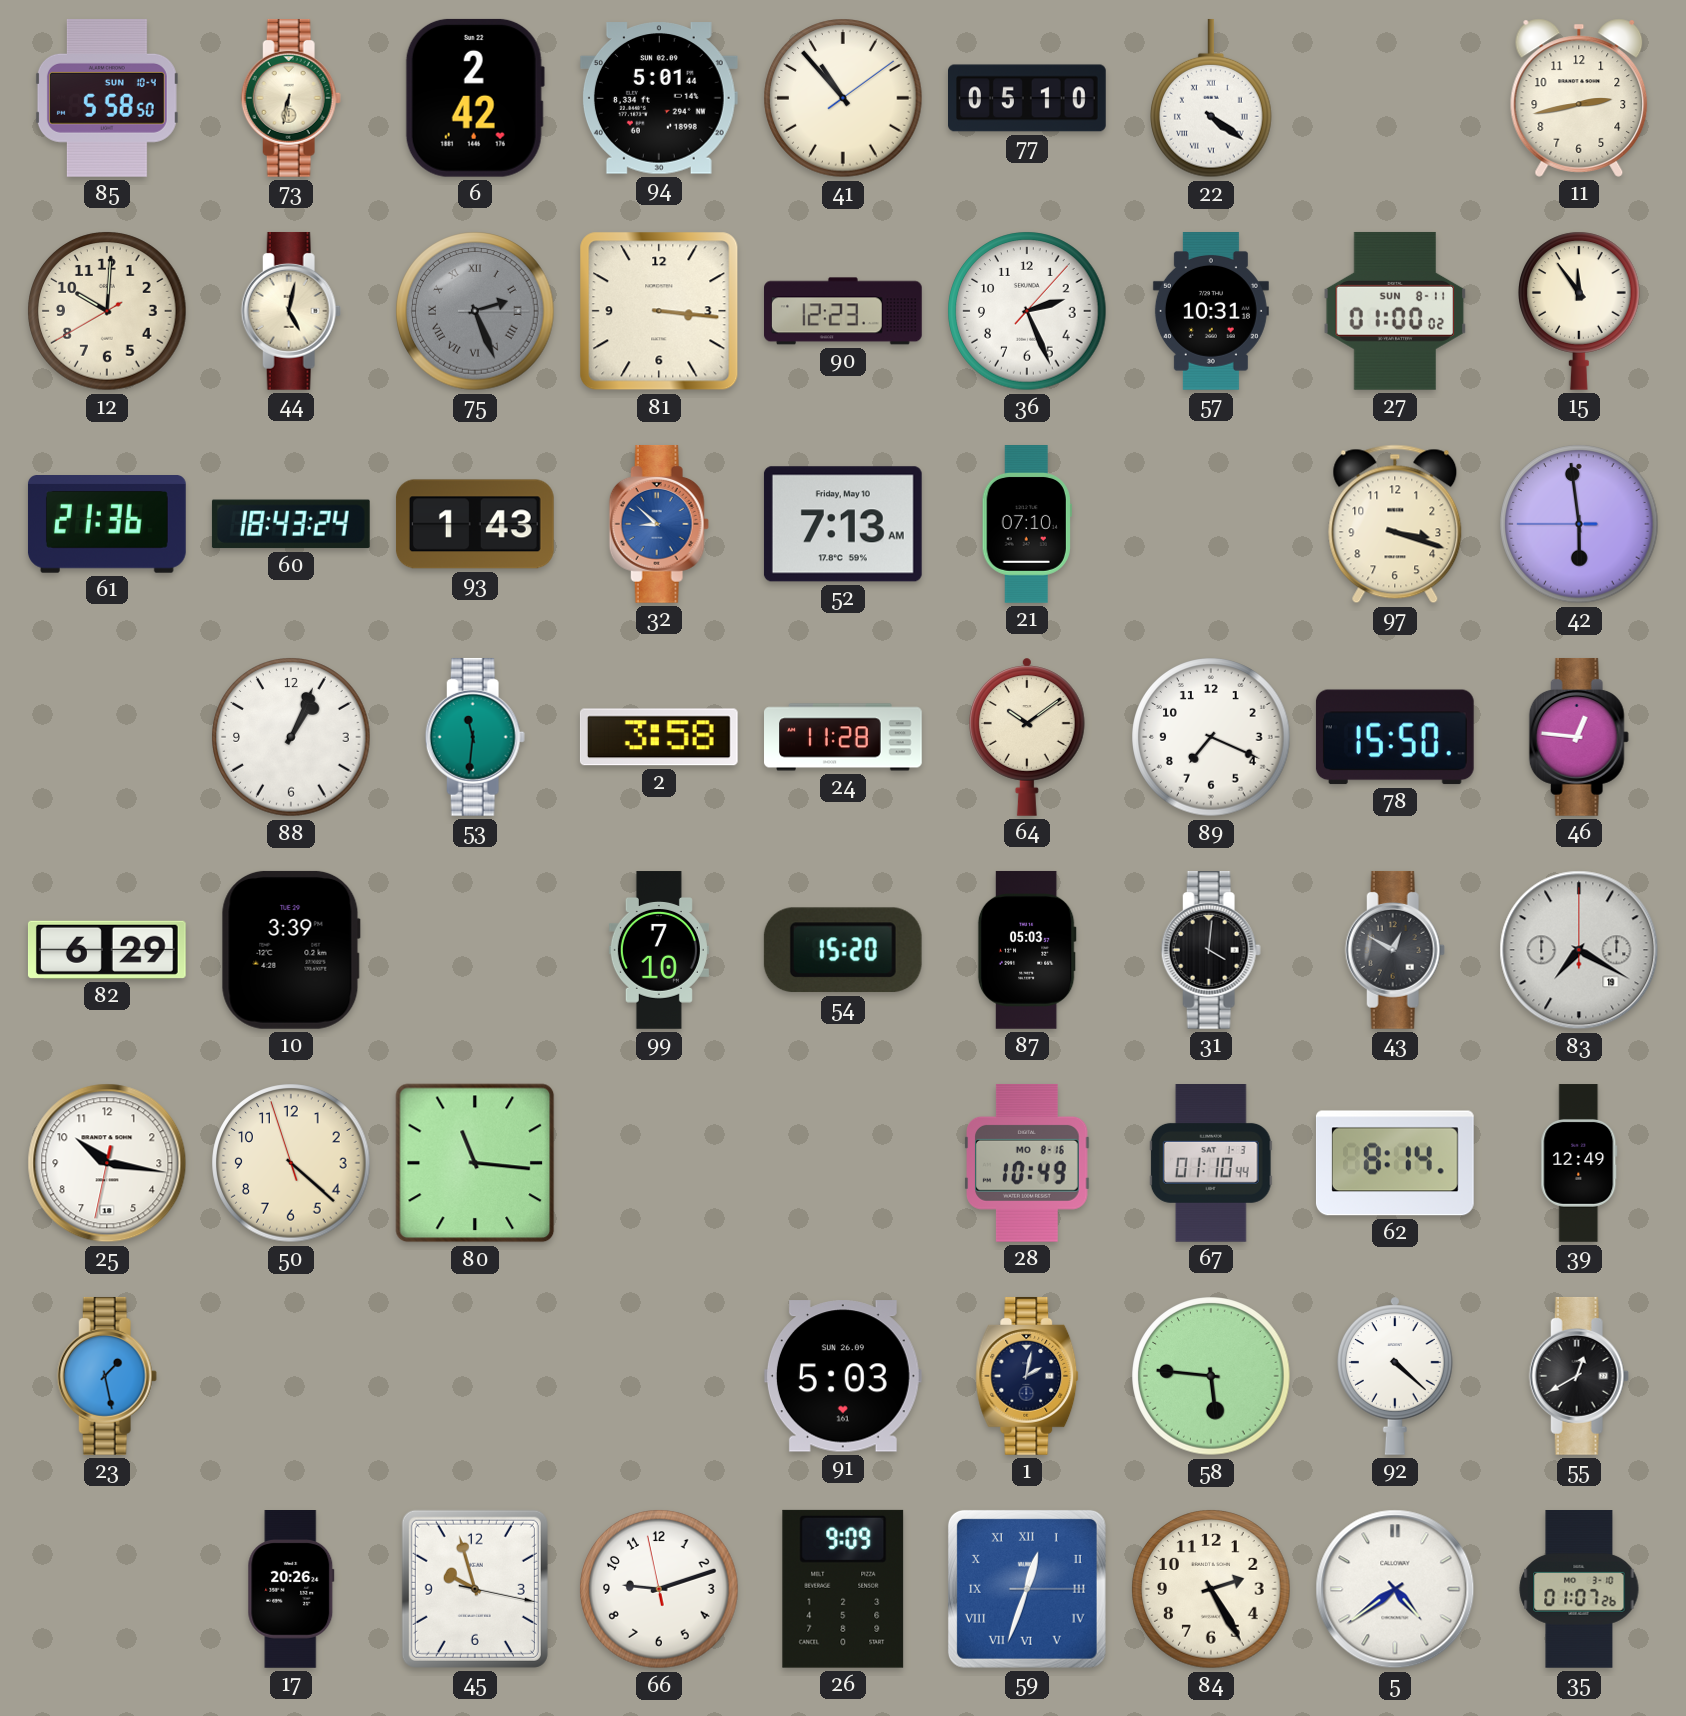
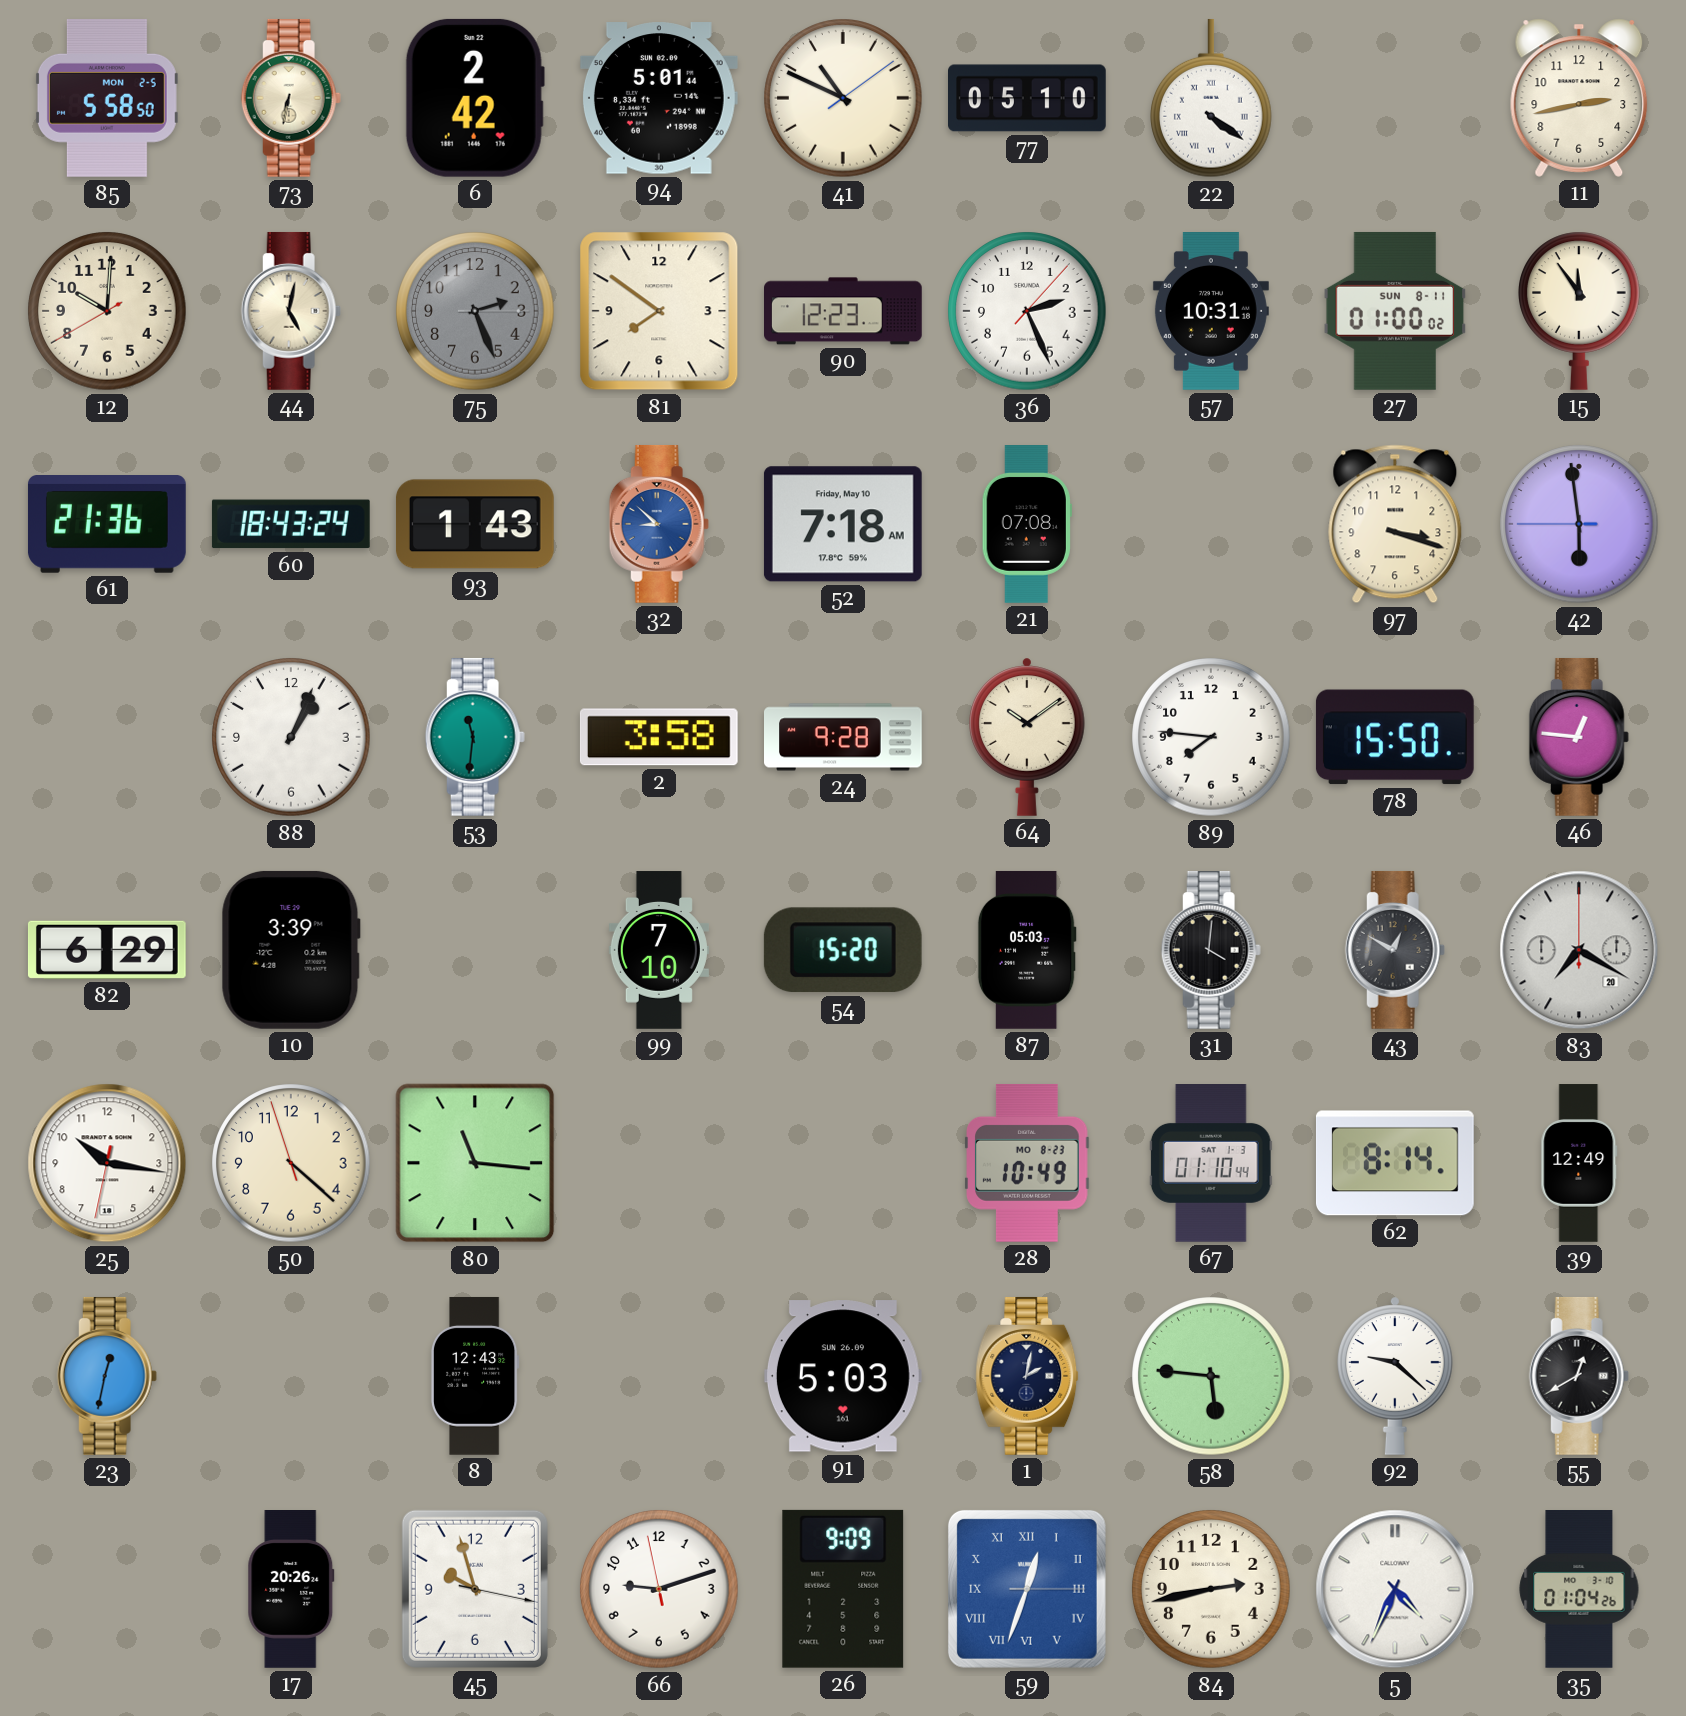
85 date: SUN 10-4 -> MON 2-5
41: 10:53 -> 10:49
75 numerals: Roman -> Arabic
81: 3:16 -> 7:51
52: 7:13 -> 7:18
21: 07:10 -> 07:08
24: 11:28 -> 9:28
89: 7:19 -> 7:46
83 date: 19 -> 20
28 date: MO 8-16 -> MO 8-23
23: 1:28 -> 12:32
8: none -> 12:43
92: 4:22 -> 9:22
84: 2:25 -> 2:43
5: 4:39 -> 4:34
35: 01:07 -> 01:04
